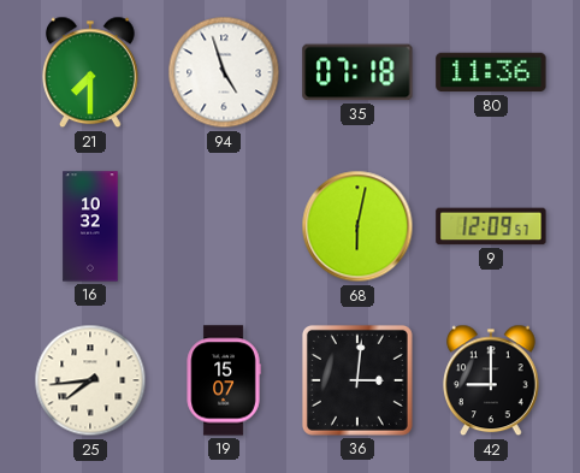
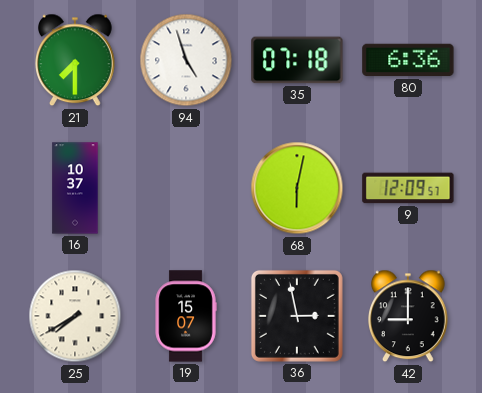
80: 11:36 -> 6:36
16: 10:32 -> 10:37
25: 7:44 -> 7:40
36: 3:01 -> 2:58
